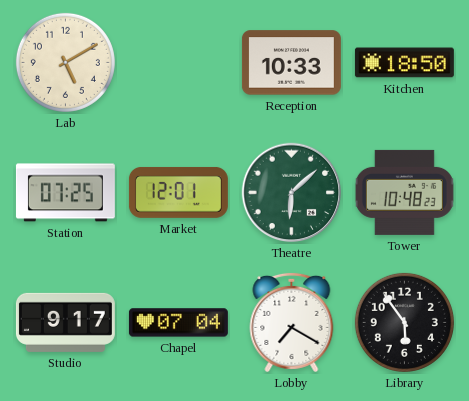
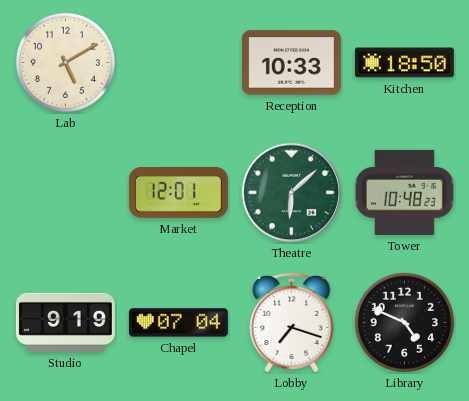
Station: 07:25 -> none
Studio: 9:17 -> 9:19
Lobby: 7:20 -> 7:18
Library: 5:54 -> 4:49
